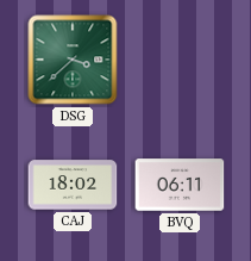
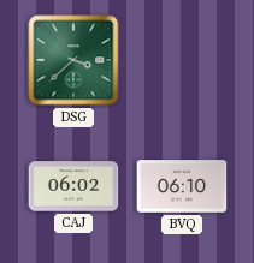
CAJ: 18:02 -> 06:02
BVQ: 06:11 -> 06:10
